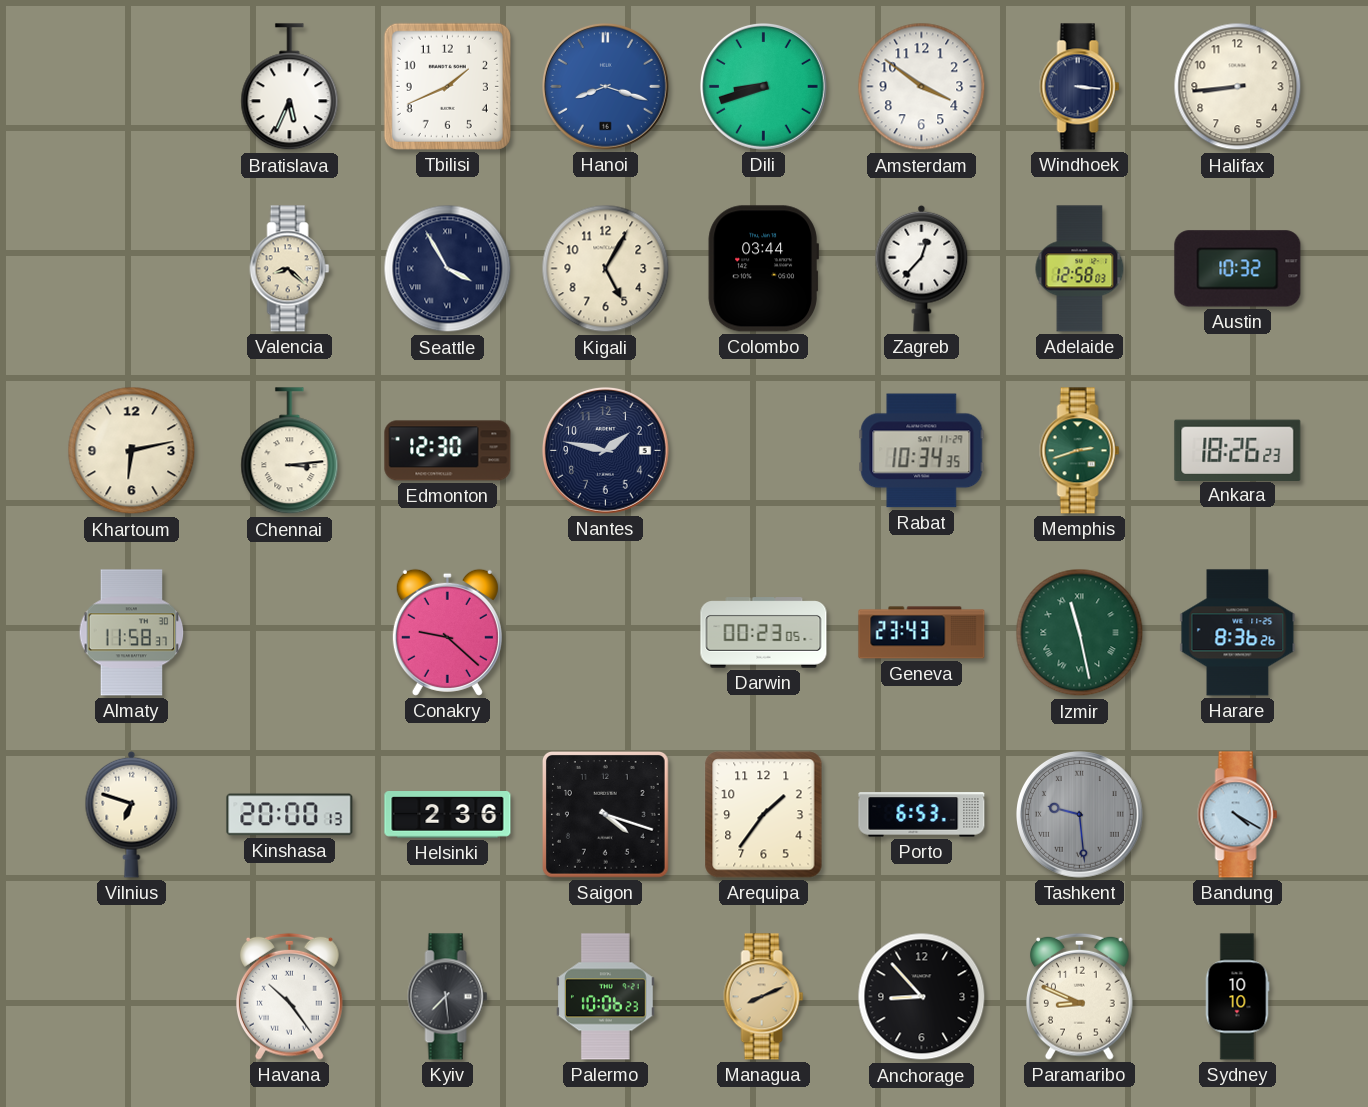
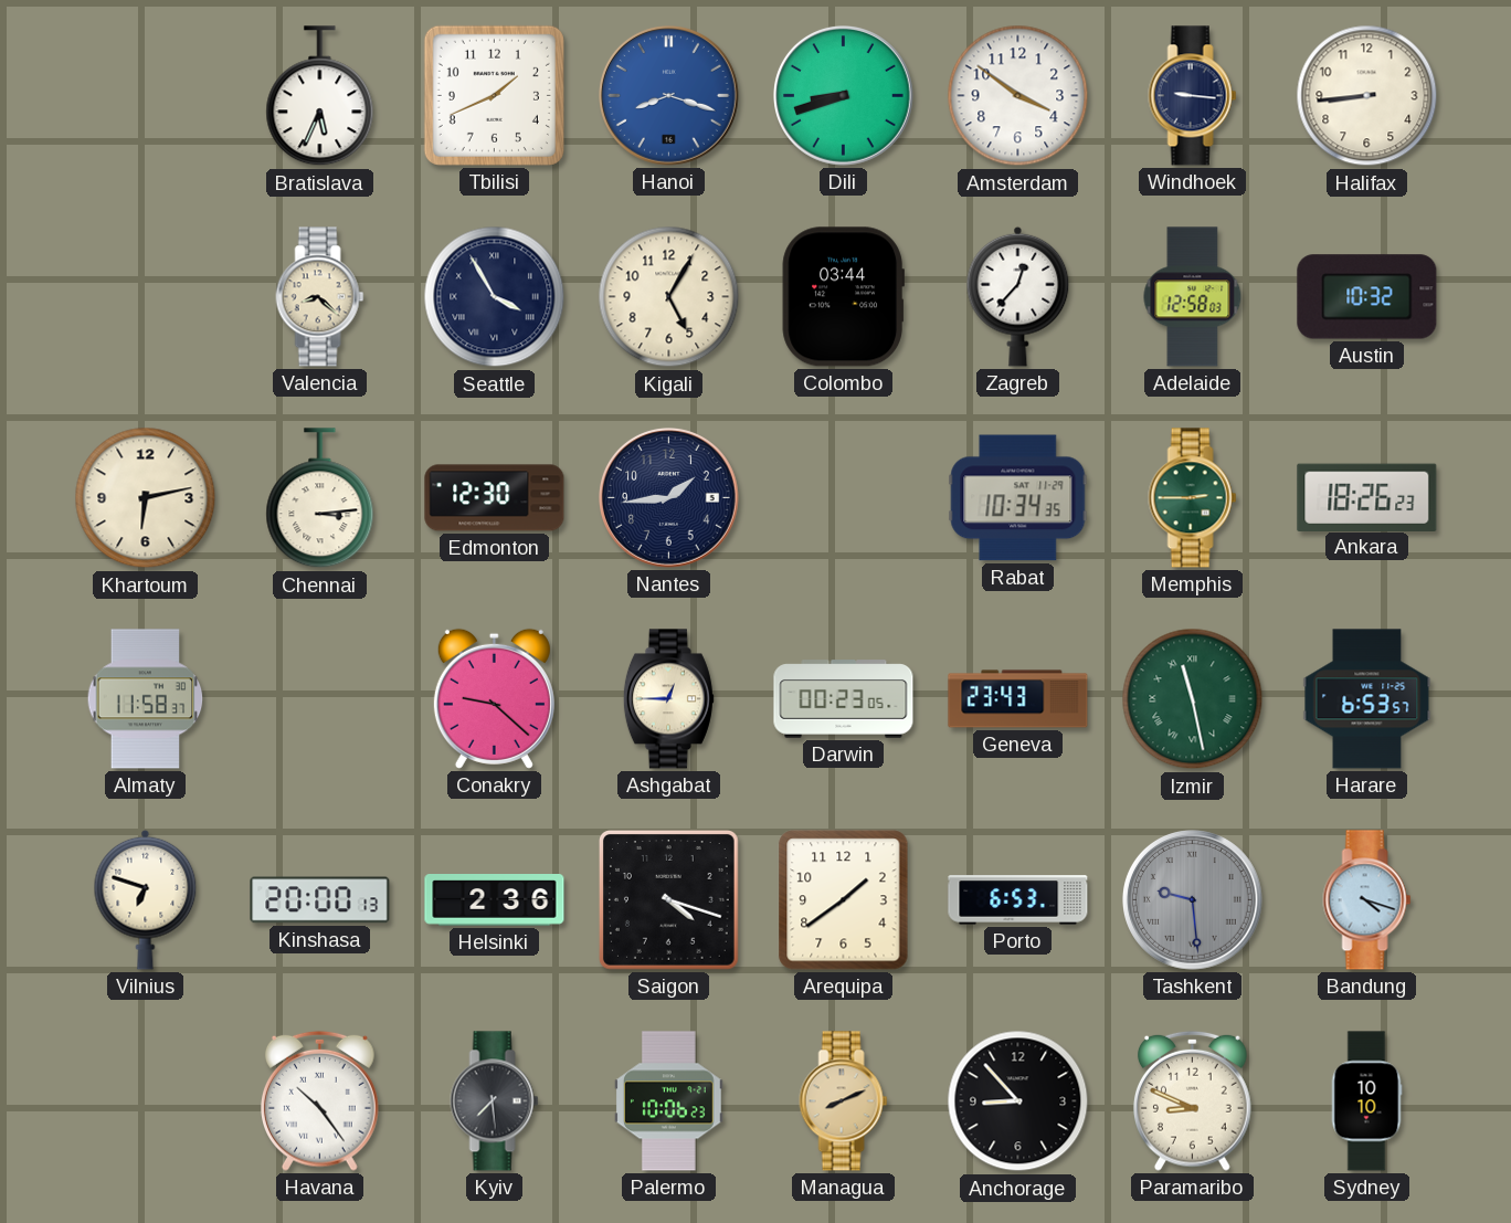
Windhoek: 3:16 -> 9:16
Nantes: 1:47 -> 1:44
Memphis: 2:42 -> 2:45
Ashgabat: none -> 12:45
Harare: 8:36 -> 6:53
Arequipa: 1:36 -> 1:39
Bandung: 4:20 -> 4:18
